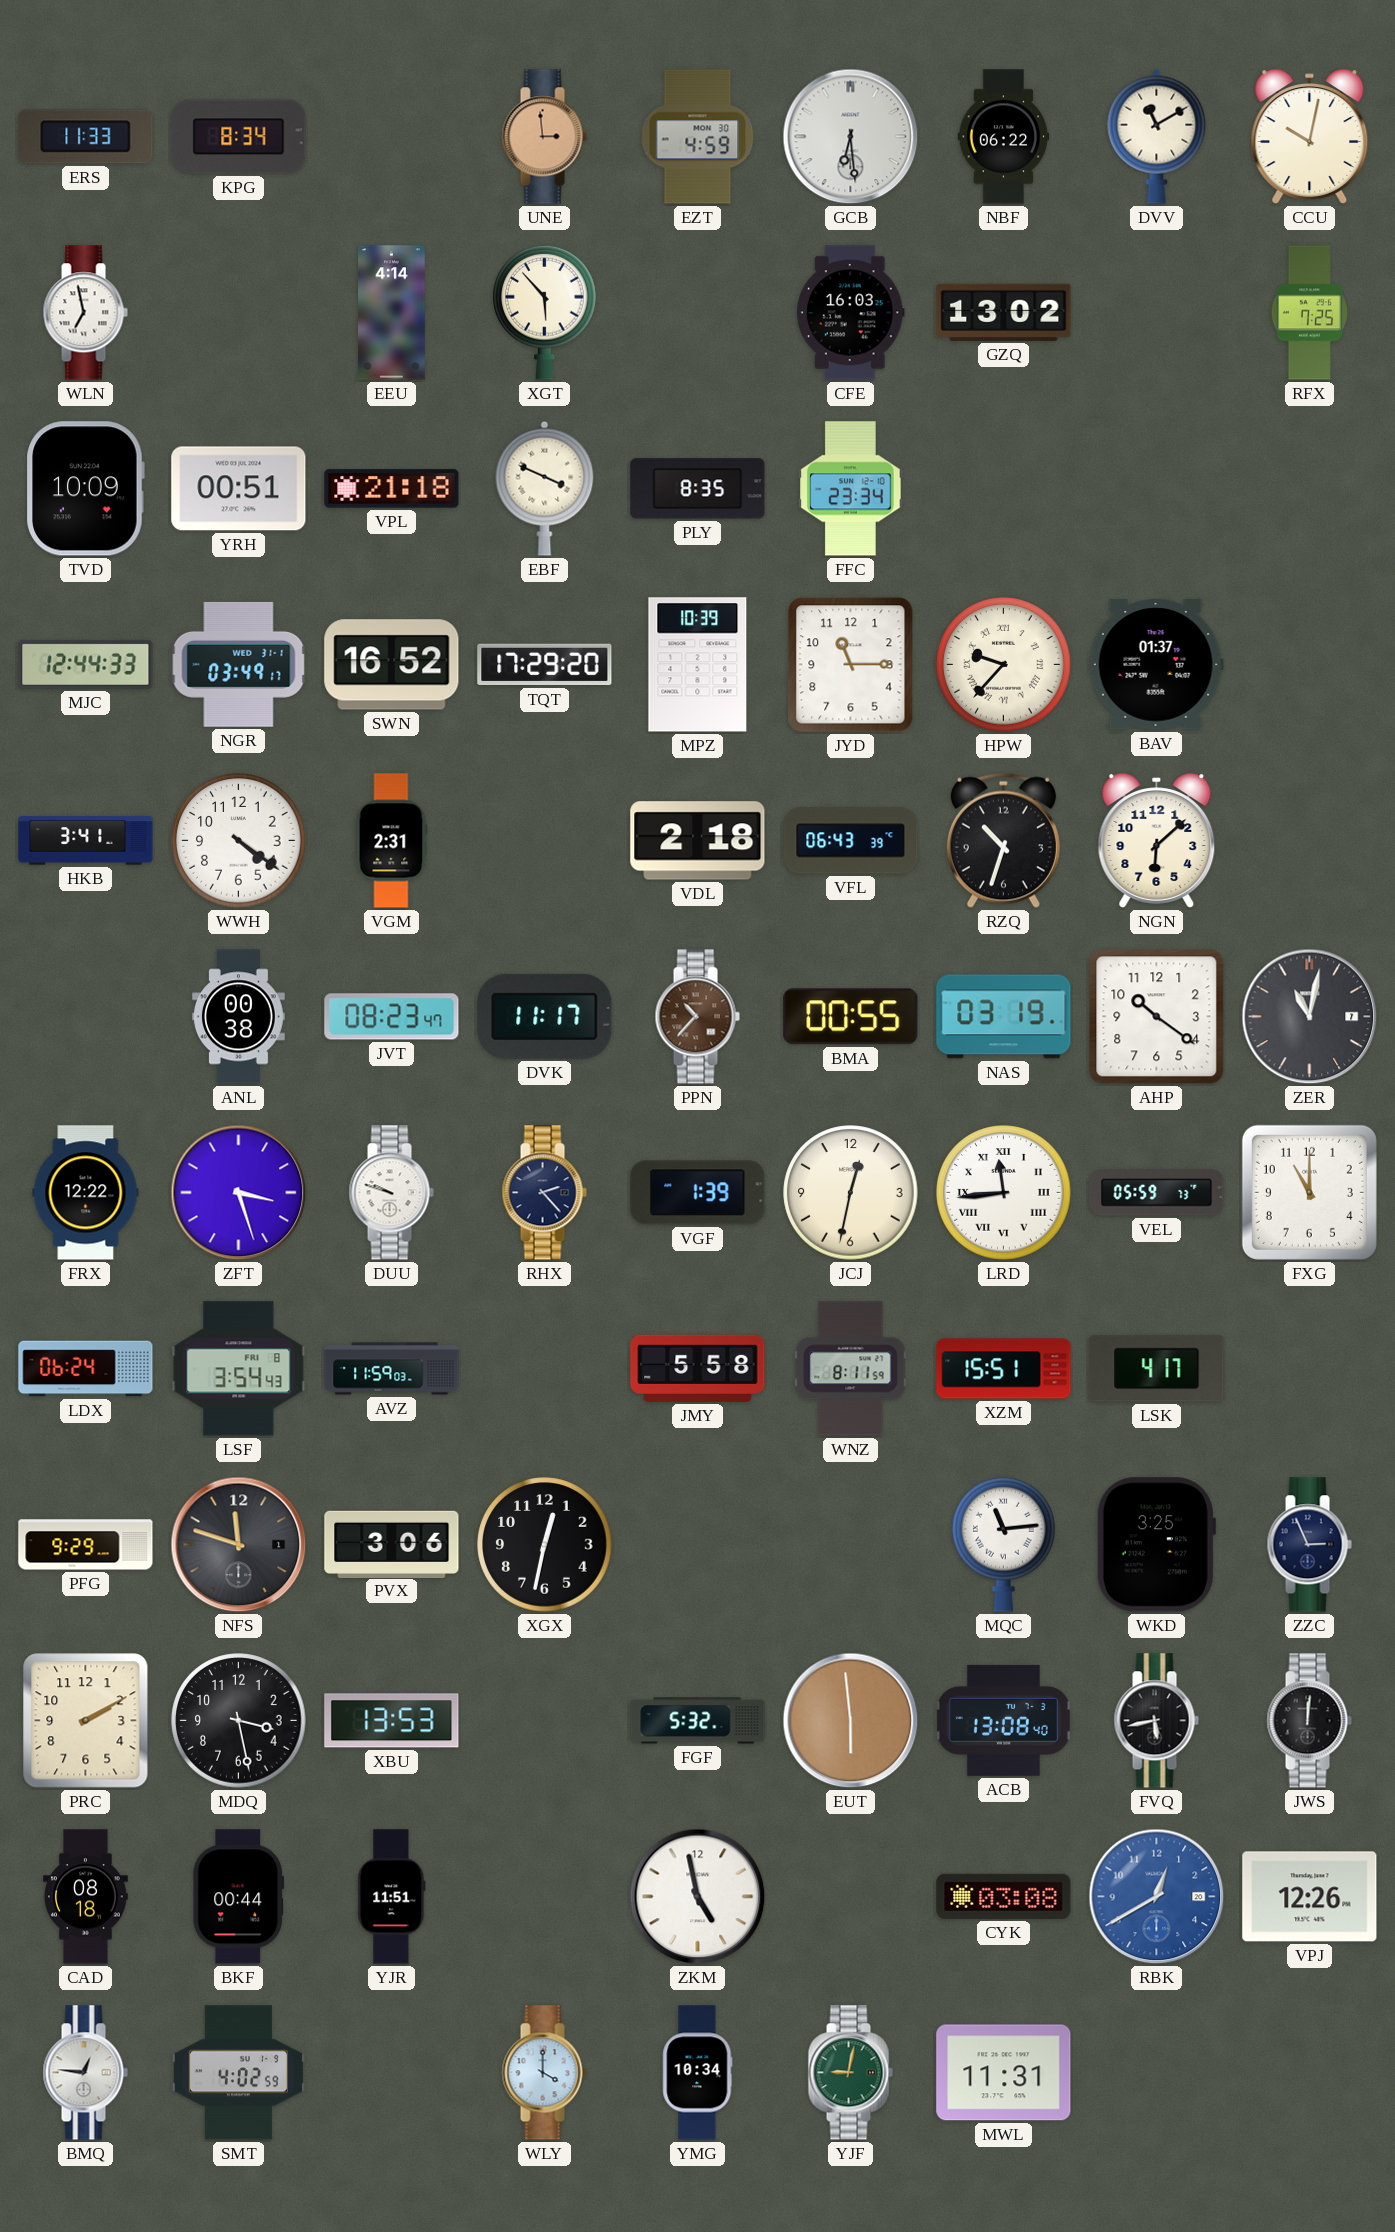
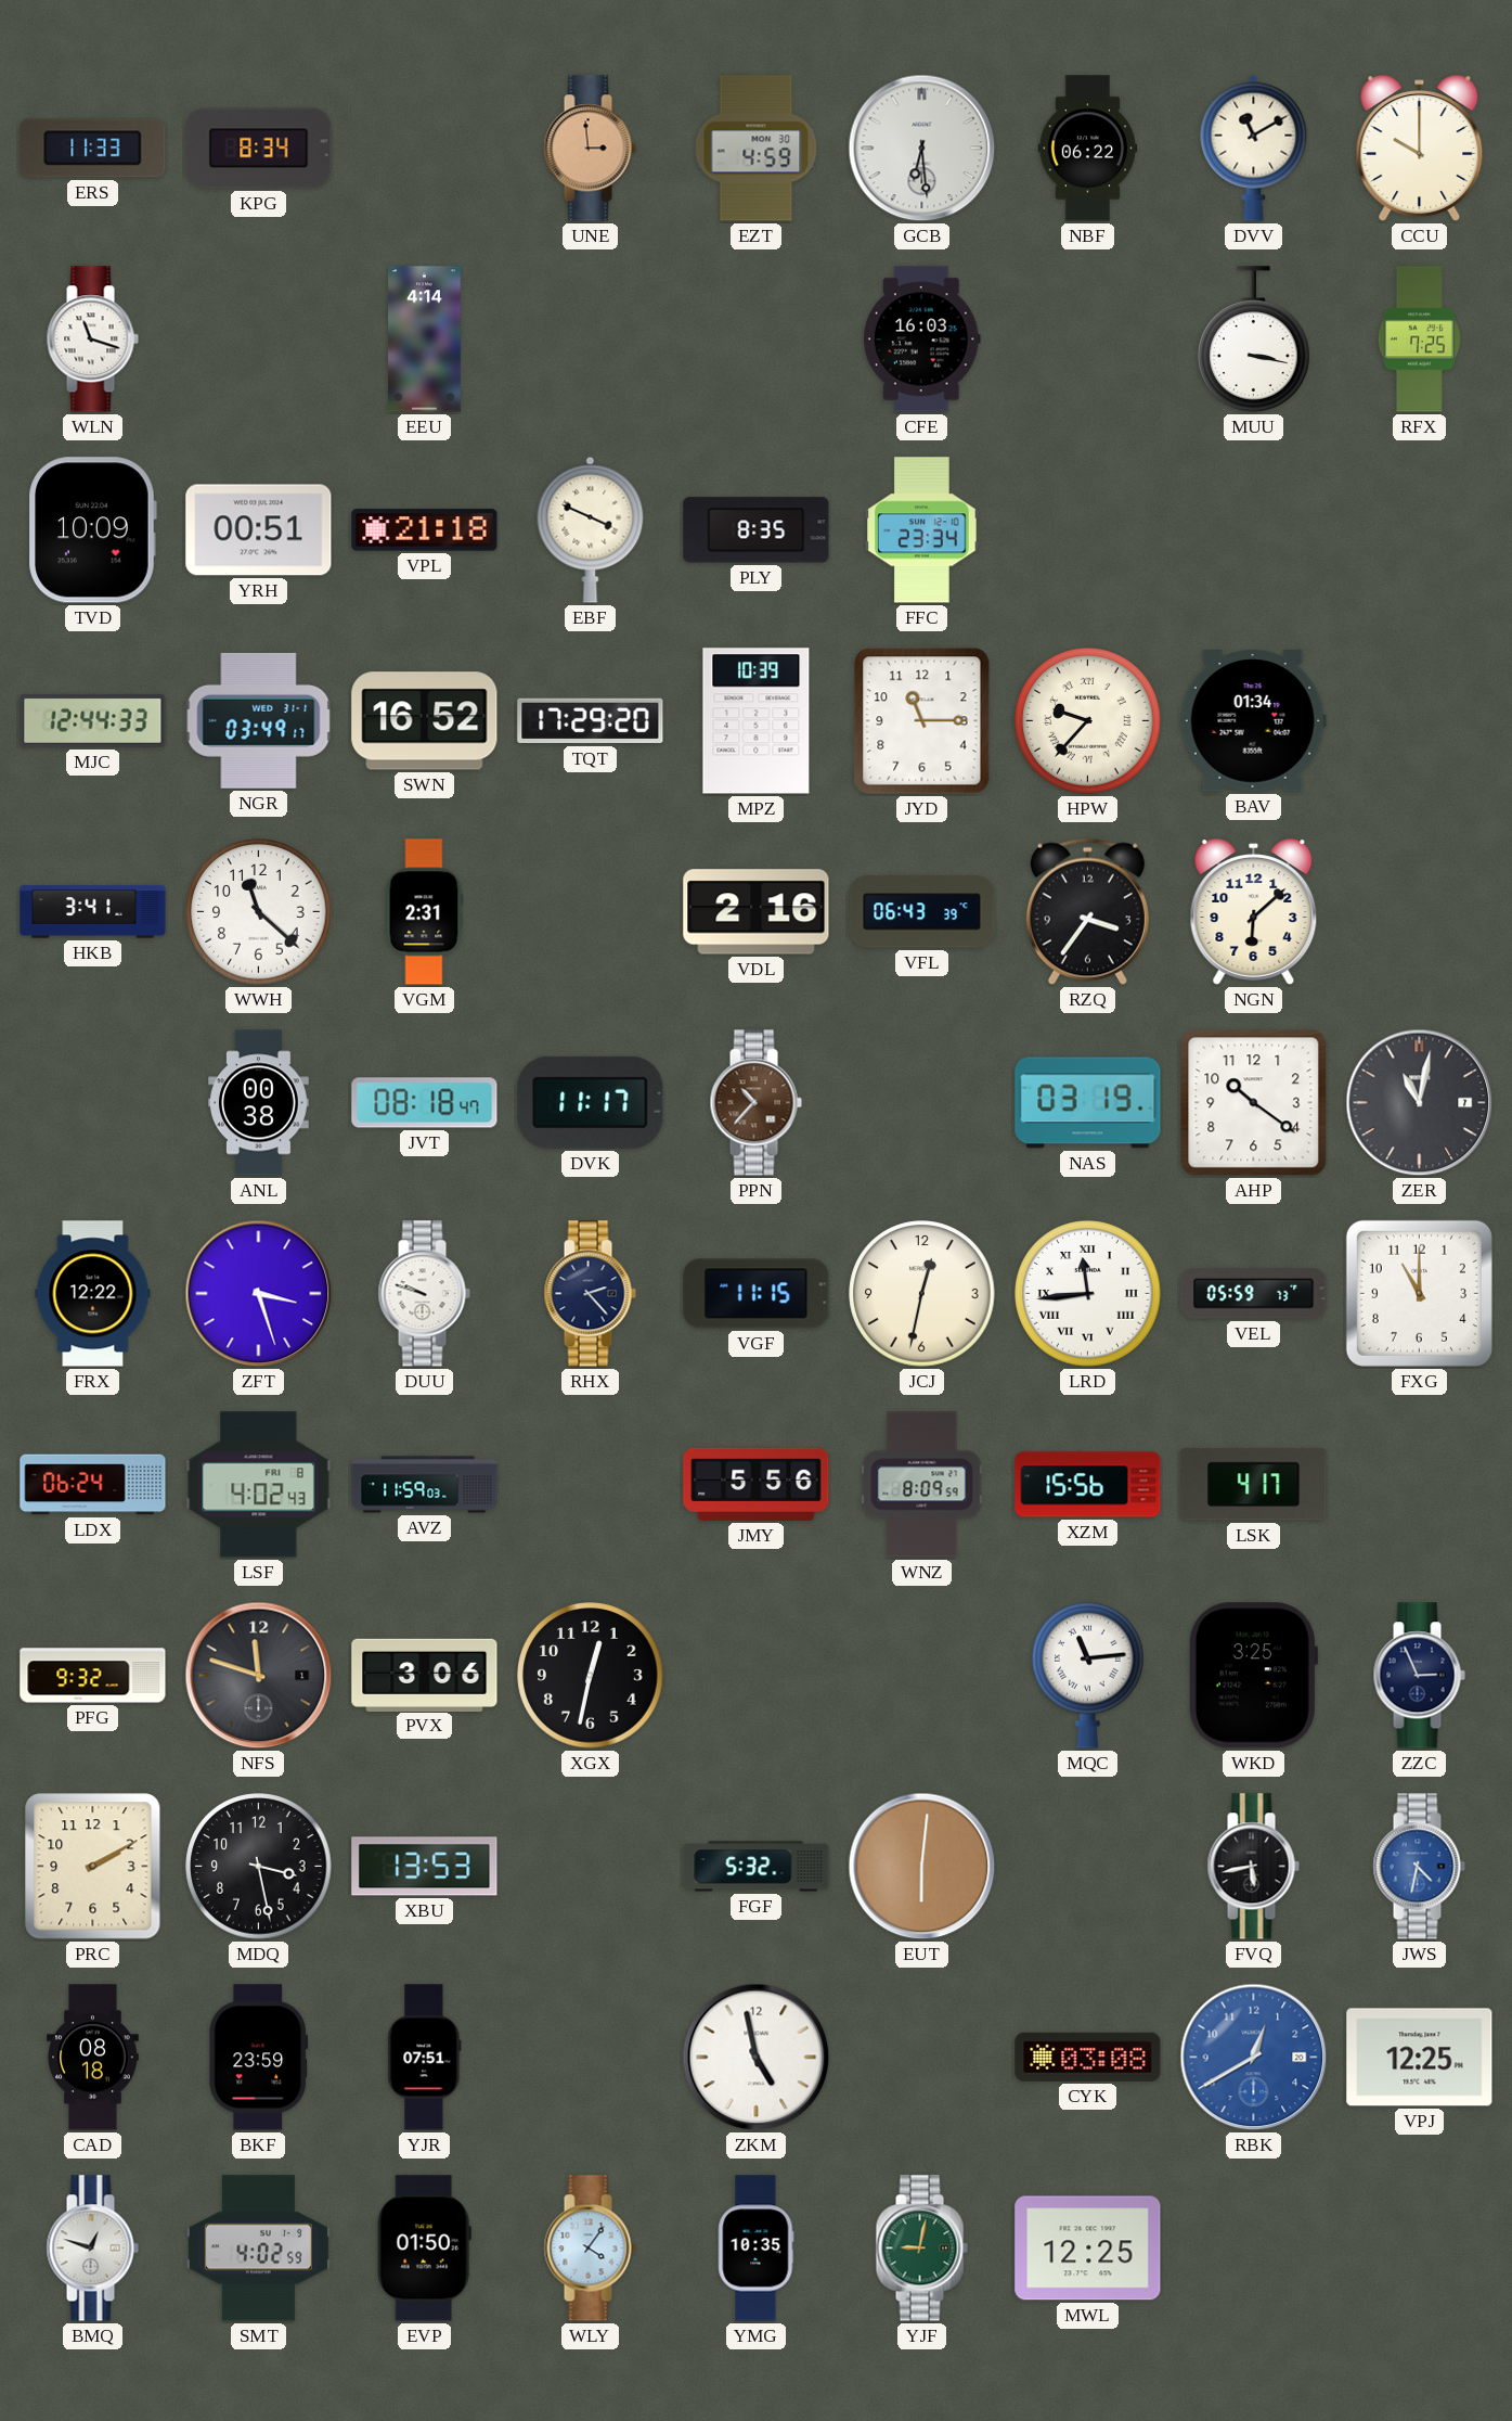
CCU: 10:02 -> 10:00
WLN: 6:58 -> 11:18
XGT: 5:53 -> none
GZQ: 13:02 -> none
MUU: none -> 3:17
BAV: 01:37 -> 01:34
WWH: 4:21 -> 11:22
VDL: 2:18 -> 2:16
RZQ: 10:33 -> 3:36
JVT: 08:23 -> 08:18
BMA: 00:55 -> none
VGF: 1:39 -> 11:15
LSF: 3:54 -> 4:02
JMY: 5:58 -> 5:56
WNZ: 8:11 -> 8:09
XZM: 15:51 -> 15:56
PFG: 9:29 -> 9:32
EUT: 5:59 -> 6:01
ACB: 13:08 -> none
JWS: 12:01 -> 4:32
JWS dial: black -> blue
BKF: 00:44 -> 23:59
YJR: 11:51 -> 07:51
VPJ: 12:26 -> 12:25
BMQ: 12:46 -> 12:48
EVP: none -> 01:50
WLY: 4:00 -> 4:06
YMG: 10:34 -> 10:35
MWL: 11:31 -> 12:25
